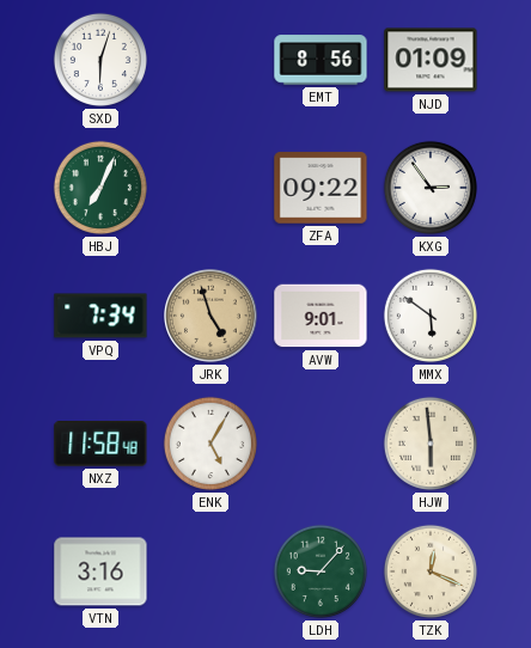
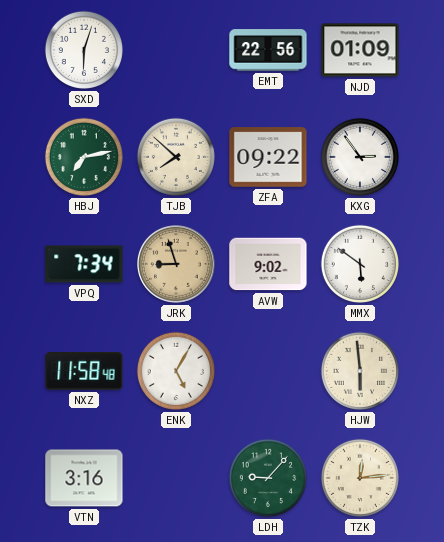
EMT: 8:56 -> 22:56
HBJ: 7:04 -> 7:13
TJB: none -> 7:52
JRK: 4:57 -> 8:57
AVW: 9:01 -> 9:02
TZK: 12:19 -> 12:14
